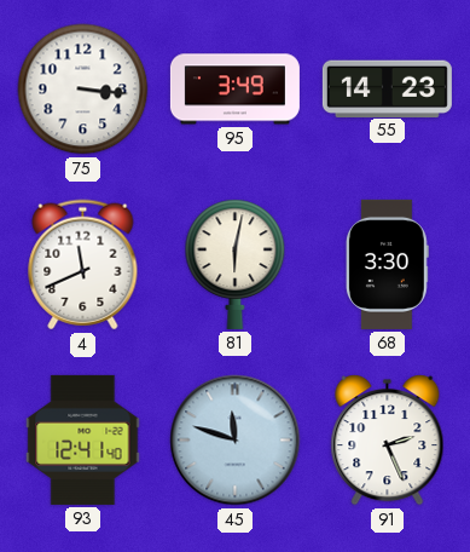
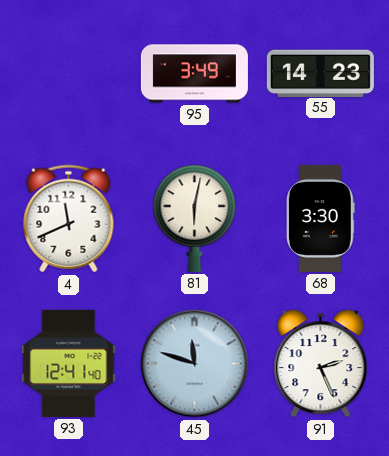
75: 3:16 -> none
